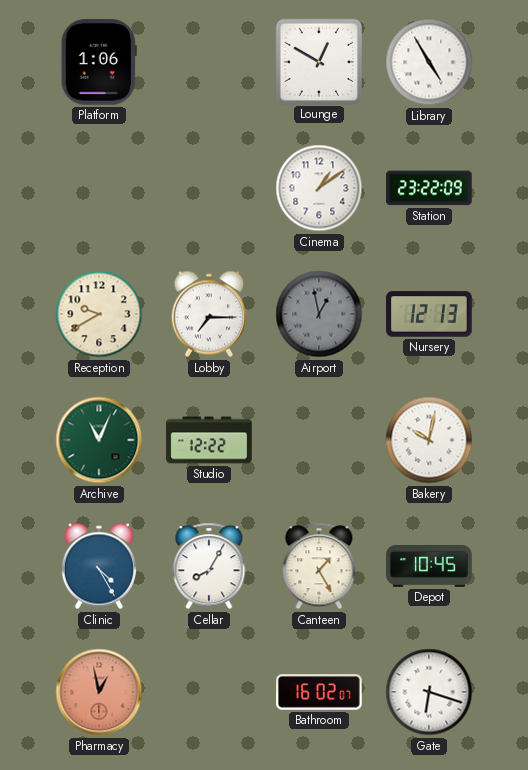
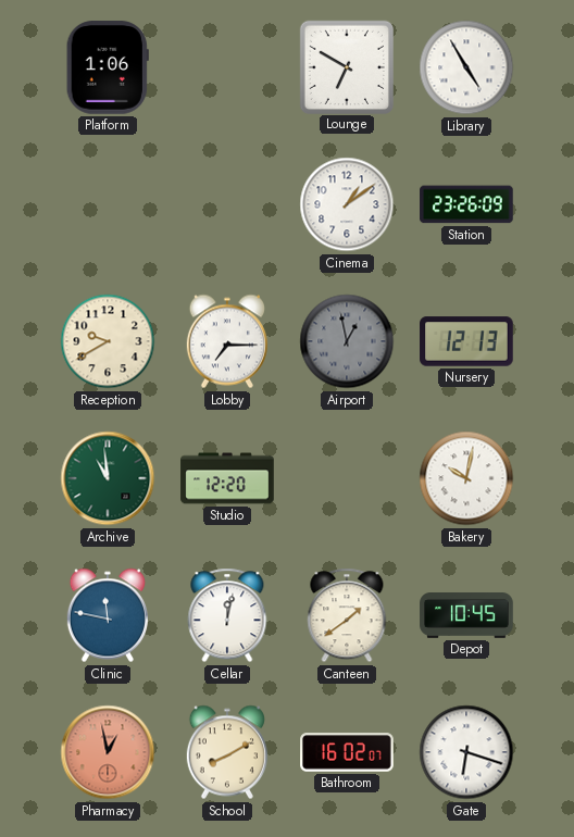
Lounge: 12:50 -> 6:50
Station: 23:22 -> 23:26
Archive: 11:04 -> 10:59
Studio: 12:22 -> 12:20
Clinic: 4:25 -> 11:47
Cellar: 8:05 -> 12:02
Canteen: 1:25 -> 1:39
School: none -> 8:10
